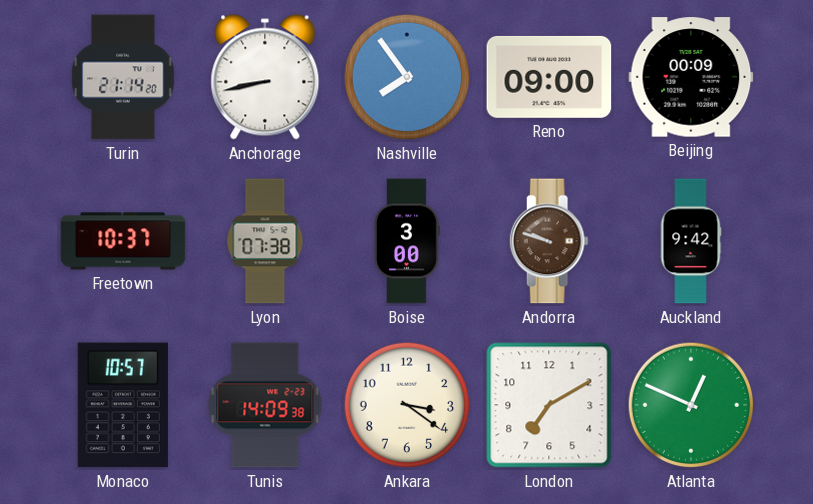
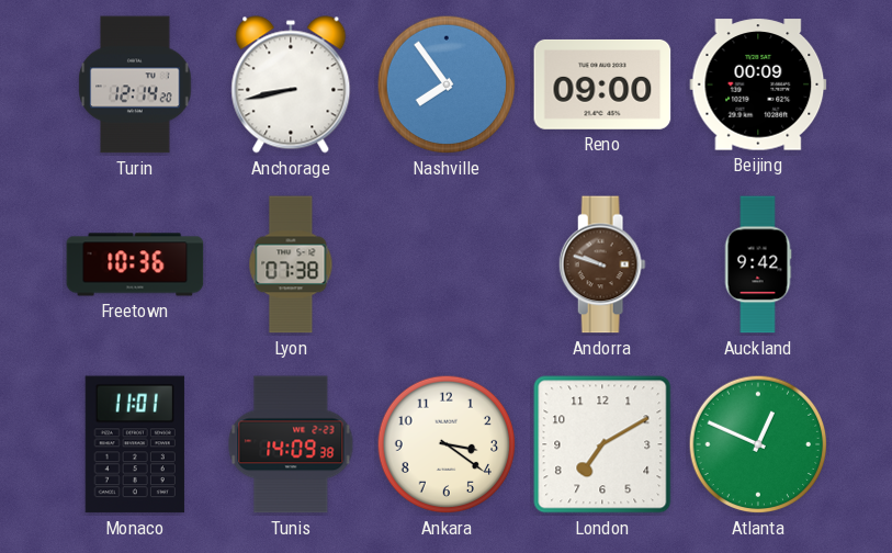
Turin: 21:14 -> 12:14
Freetown: 10:37 -> 10:36
Boise: 3:00 -> none
Monaco: 10:57 -> 11:01
